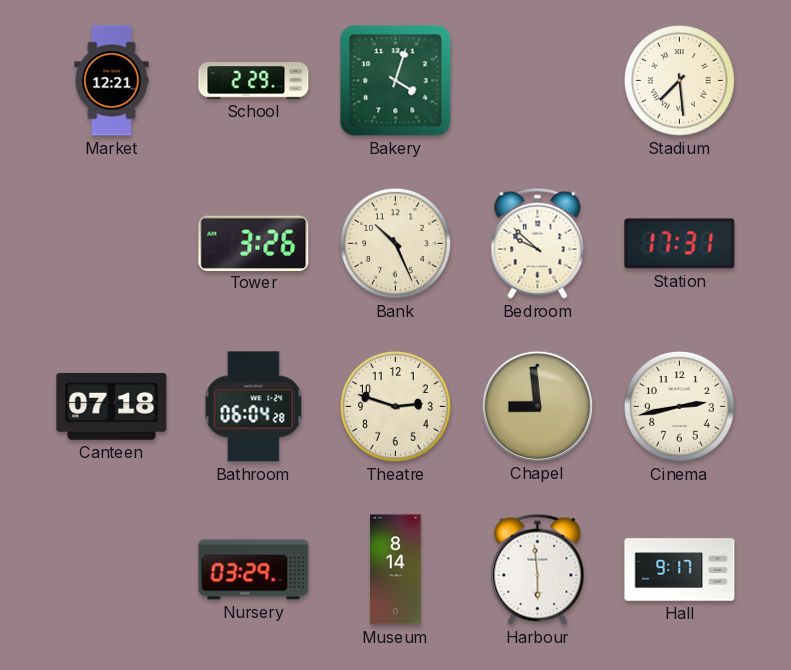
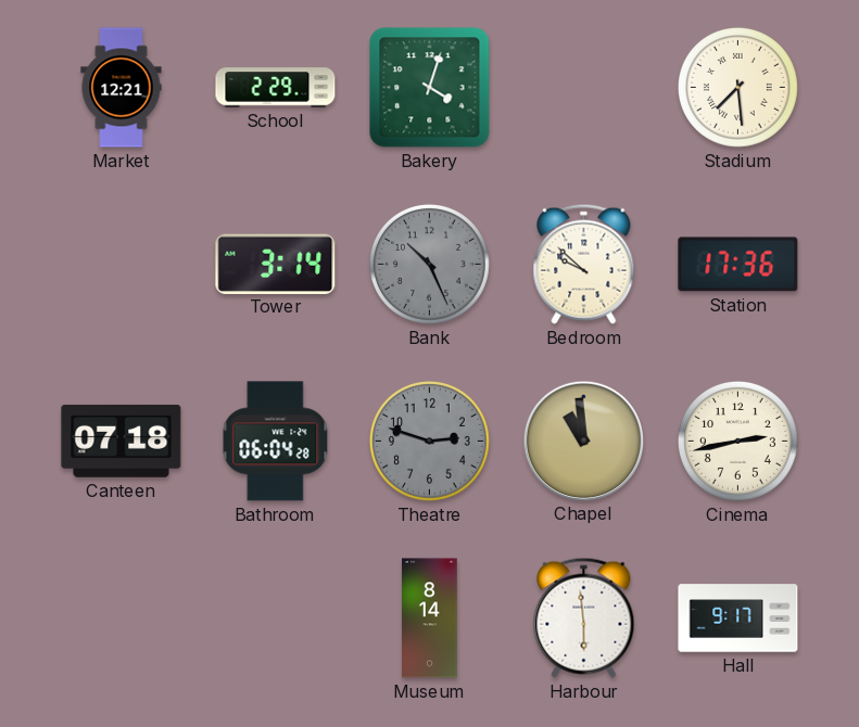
Tower: 3:26 -> 3:14
Bank dial: cream -> grey
Station: 17:31 -> 17:36
Theatre dial: cream -> grey
Chapel: 8:59 -> 10:59
Nursery: 03:29 -> none
